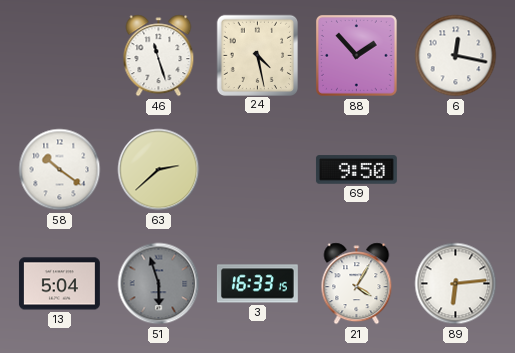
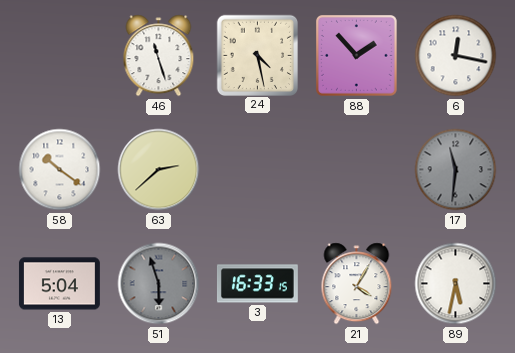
69: 9:50 -> none
17: none -> 11:31
89: 6:14 -> 5:32
